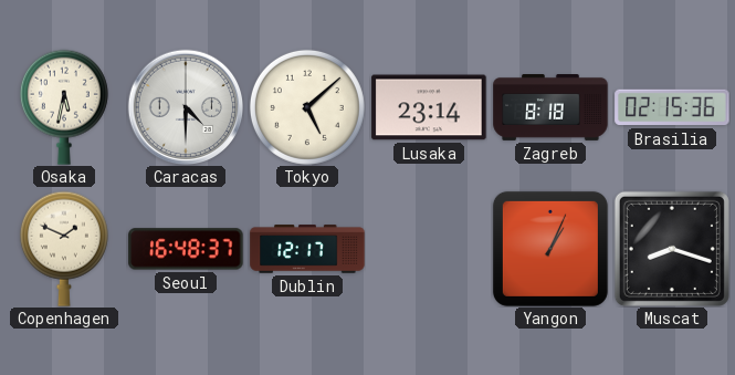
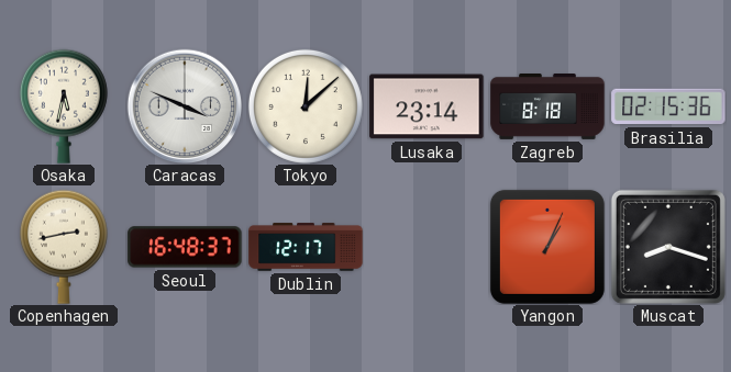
Caracas: 4:30 -> 3:49
Tokyo: 5:08 -> 12:08
Copenhagen: 1:49 -> 2:43
